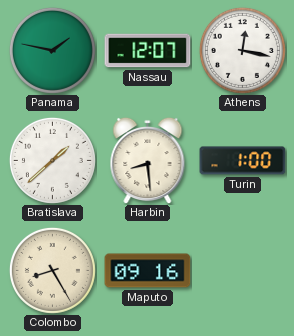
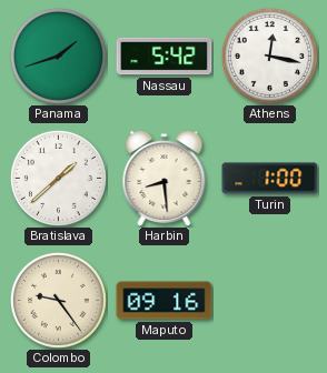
Panama: 1:47 -> 1:42
Nassau: 12:07 -> 5:42
Colombo: 8:25 -> 9:24
